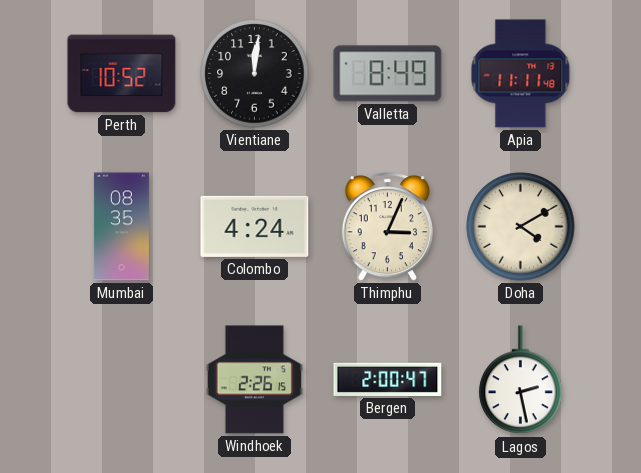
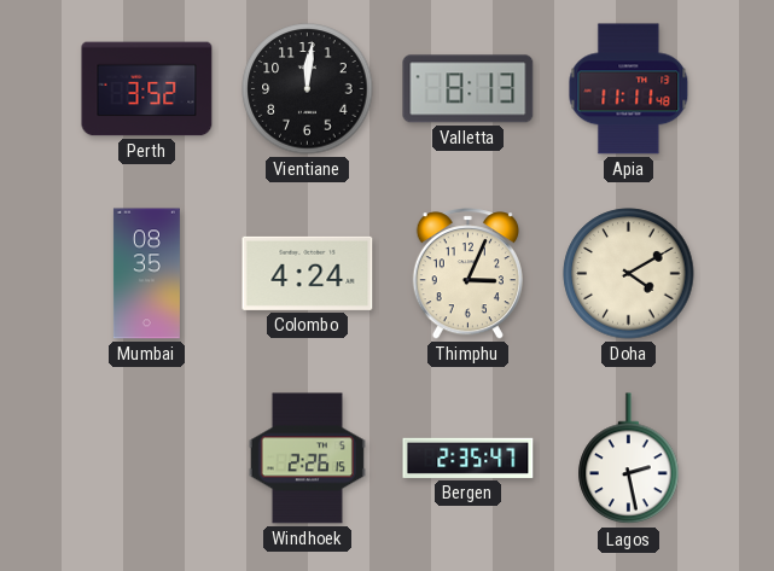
Perth: 10:52 -> 3:52
Valletta: 8:49 -> 8:13
Bergen: 2:00 -> 2:35
